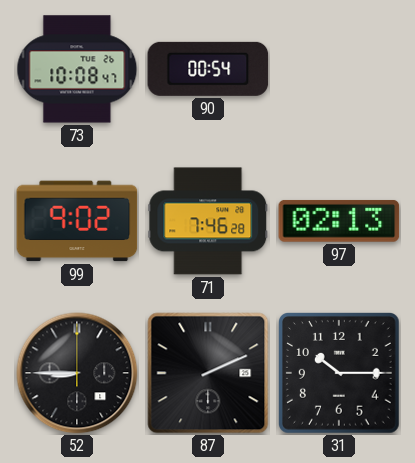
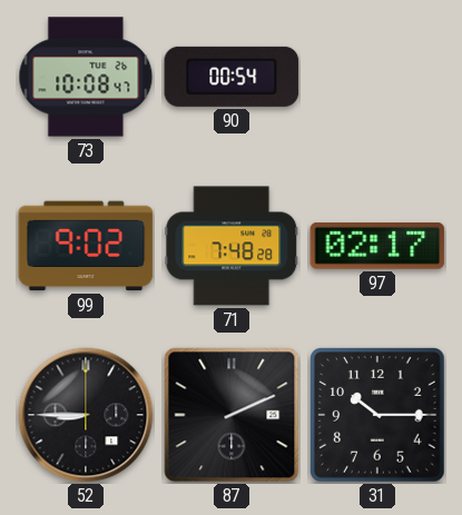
71: 7:46 -> 7:48
97: 02:13 -> 02:17
